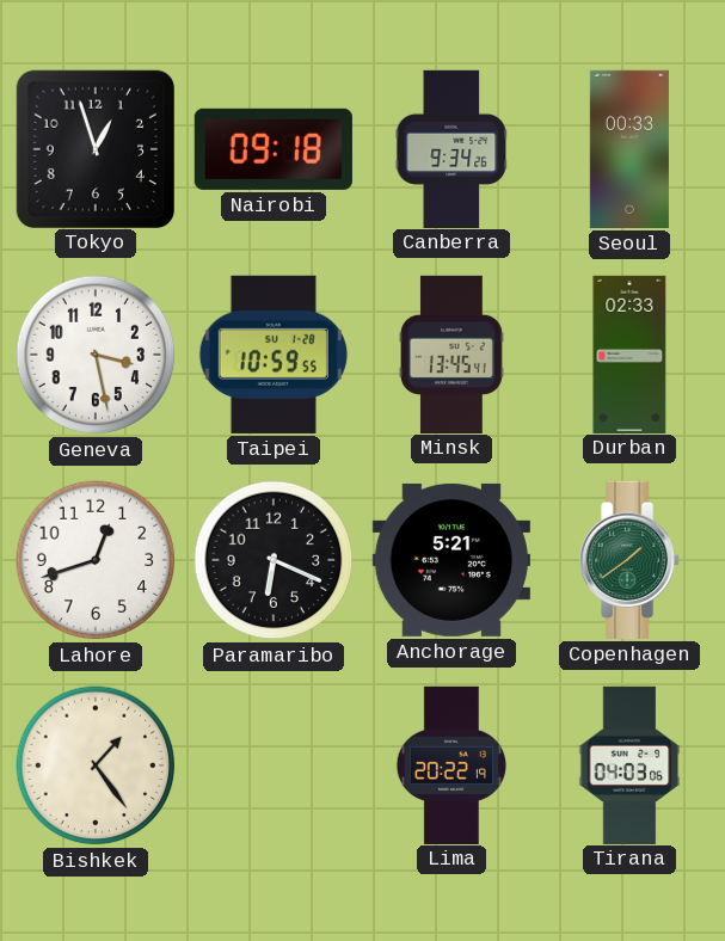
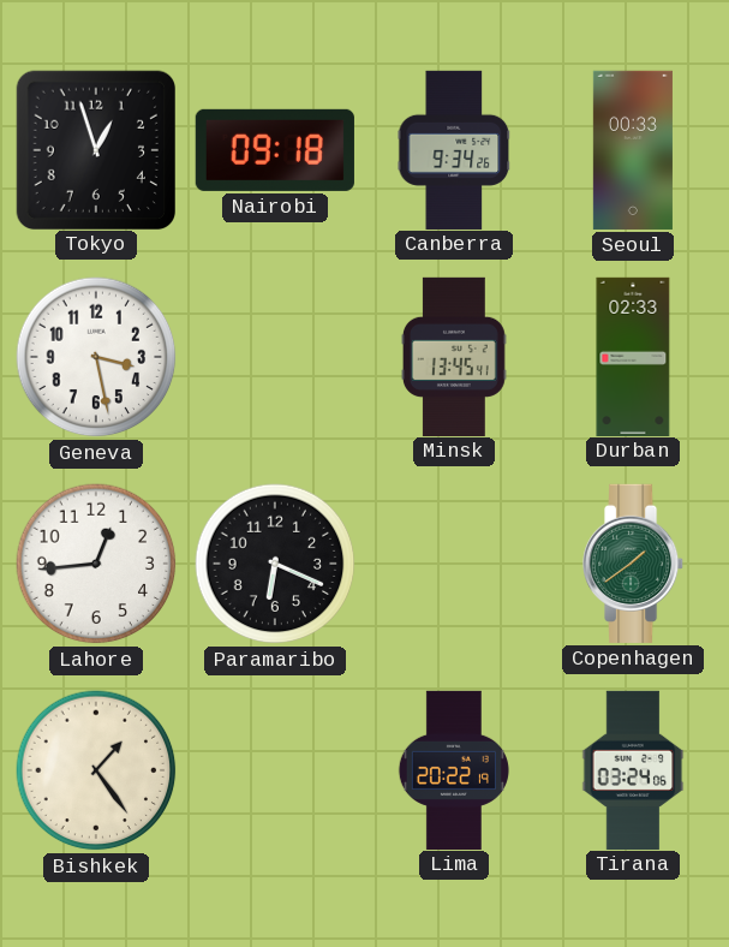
Taipei: 10:59 -> none
Lahore: 12:42 -> 12:44
Anchorage: 5:21 -> none
Tirana: 04:03 -> 03:24
